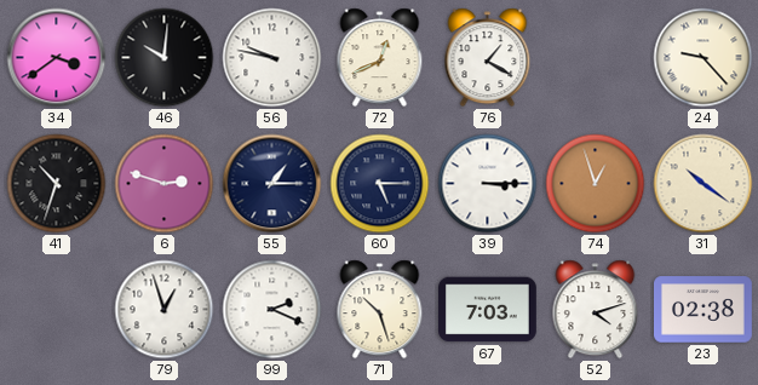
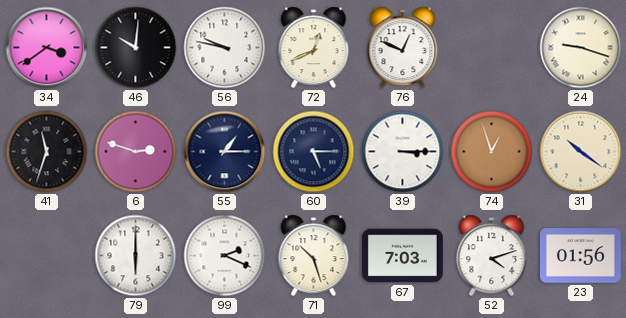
76: 1:20 -> 12:49
24: 9:23 -> 9:18
41: 10:33 -> 11:33
79: 12:57 -> 6:00
23: 02:38 -> 01:56
